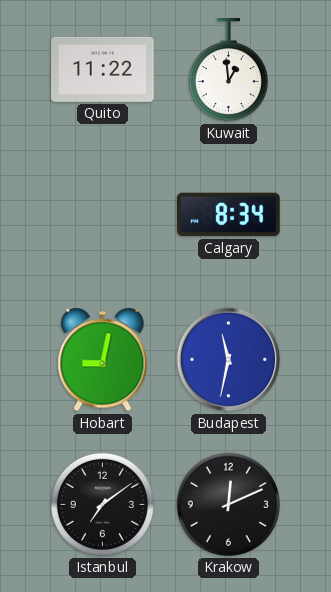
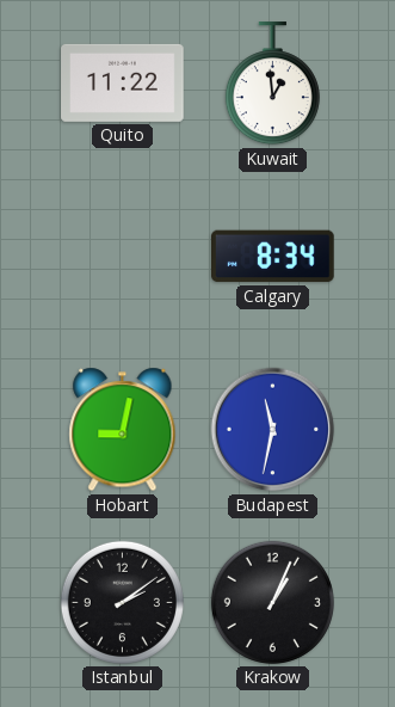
Istanbul: 7:09 -> 2:09
Krakow: 12:11 -> 1:04
